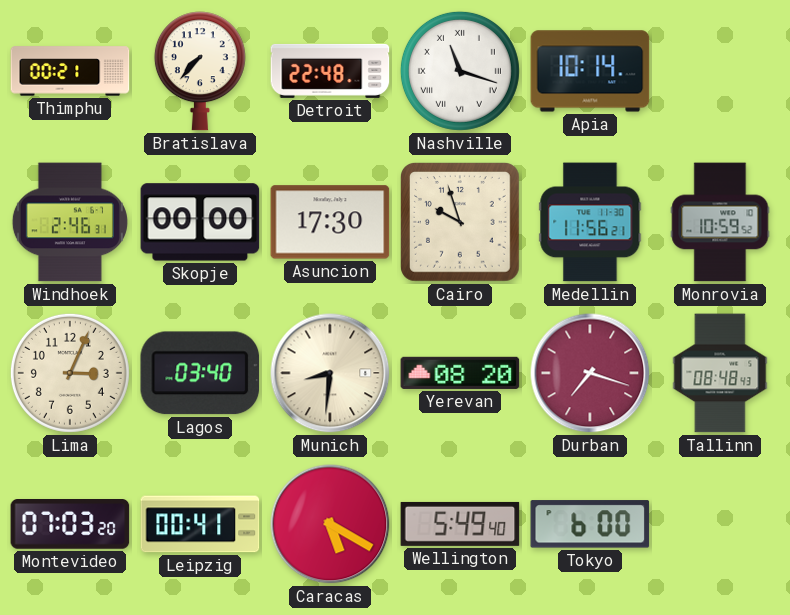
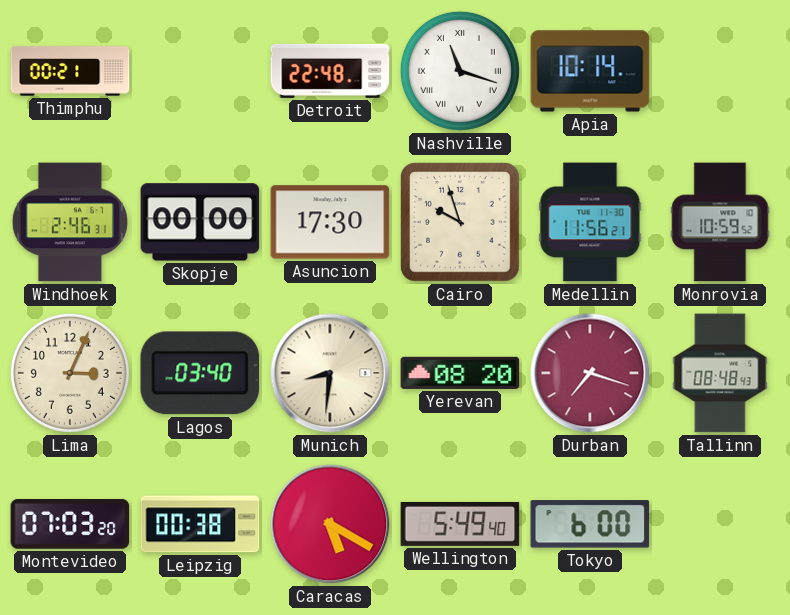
Bratislava: 7:37 -> none
Leipzig: 00:41 -> 00:38
